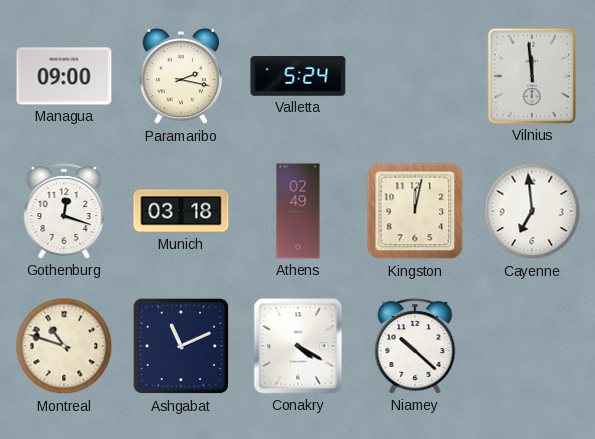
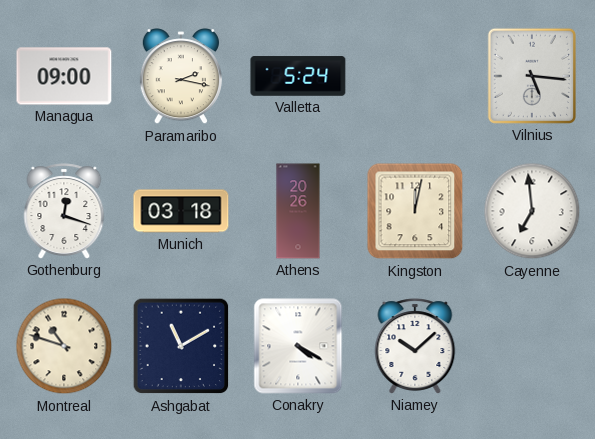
Vilnius: 11:59 -> 5:16
Athens: 02:49 -> 20:26
Ashgabat: 11:11 -> 11:10
Niamey: 10:22 -> 10:08
